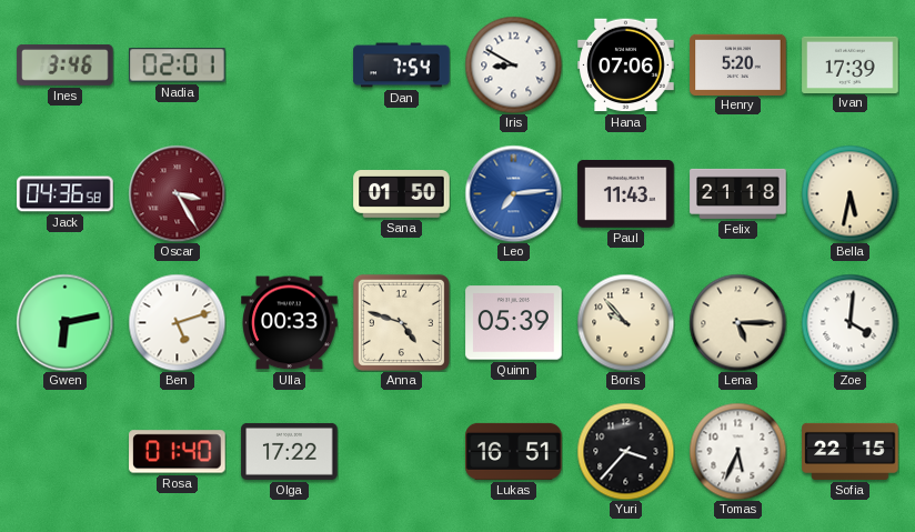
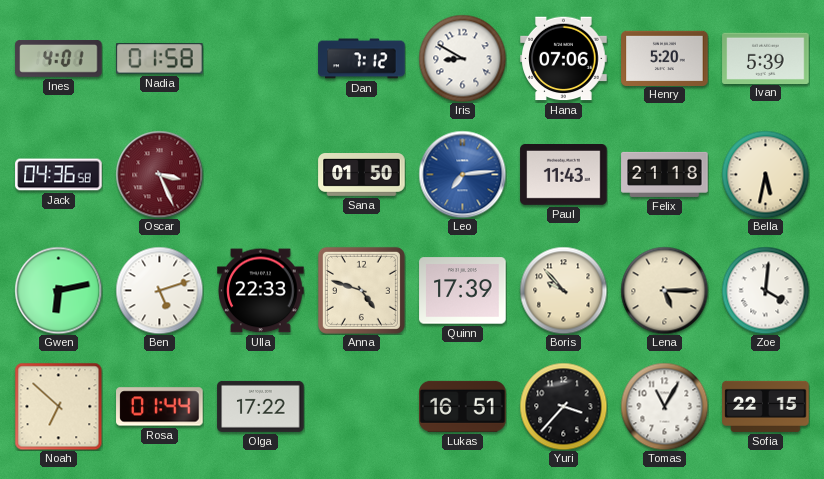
Ines: 3:46 -> 4:01
Nadia: 02:01 -> 01:58
Dan: 7:54 -> 7:12
Ivan: 17:39 -> 5:39
Oscar: 3:25 -> 3:26
Ulla: 00:33 -> 22:33
Quinn: 05:39 -> 17:39
Noah: none -> 6:52
Rosa: 01:40 -> 01:44
Tomas: 5:34 -> 11:05
